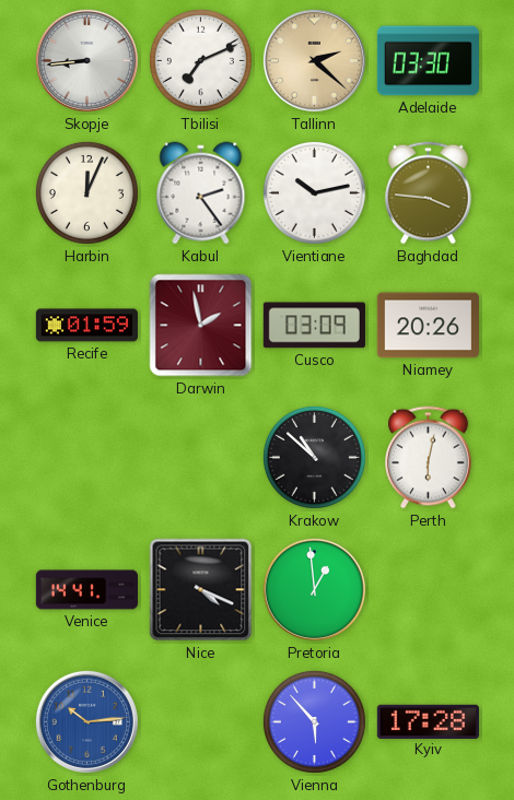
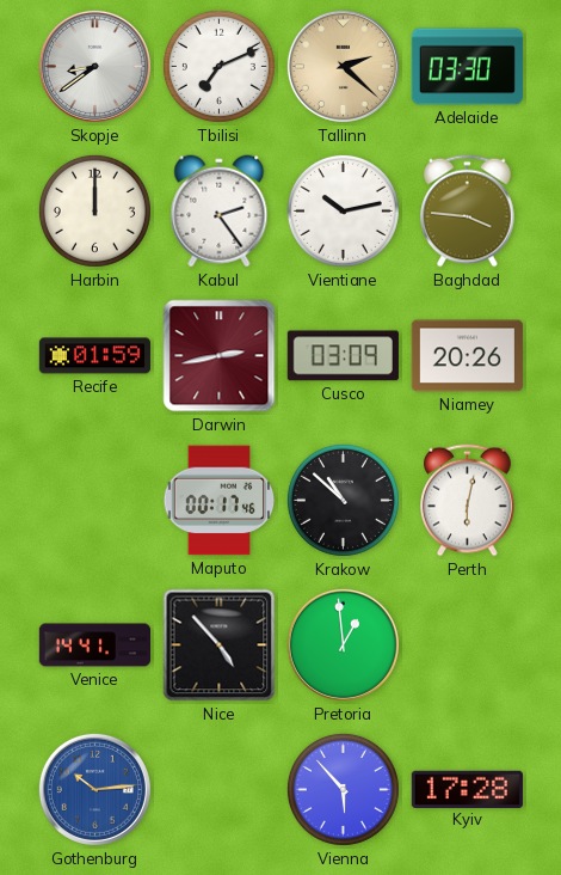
Skopje: 8:44 -> 8:39
Harbin: 12:04 -> 12:00
Darwin: 1:58 -> 2:43
Maputo: none -> 00:17
Nice: 4:19 -> 4:53
